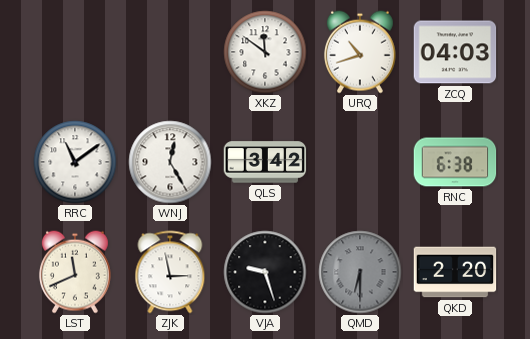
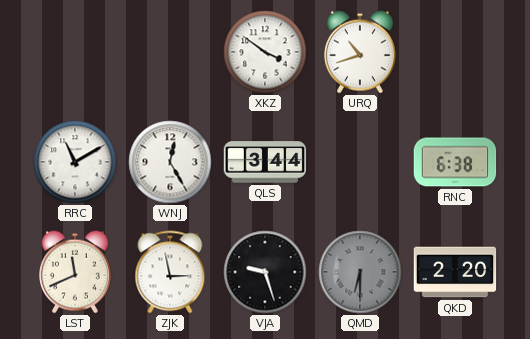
XKZ: 11:51 -> 3:51
ZCQ: 04:03 -> none
RRC: 11:09 -> 11:10
QLS: 3:42 -> 3:44
